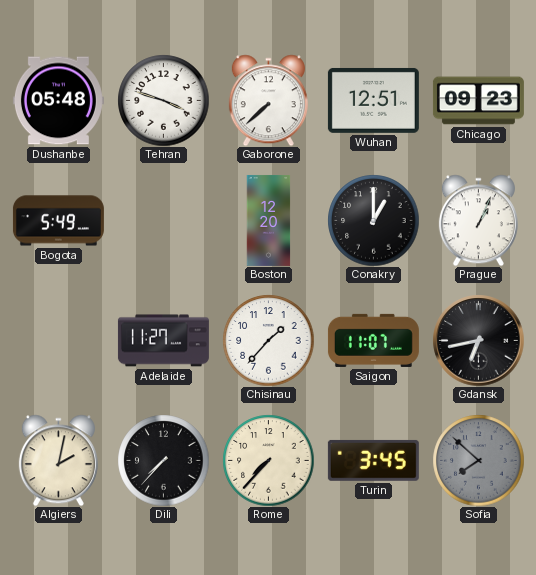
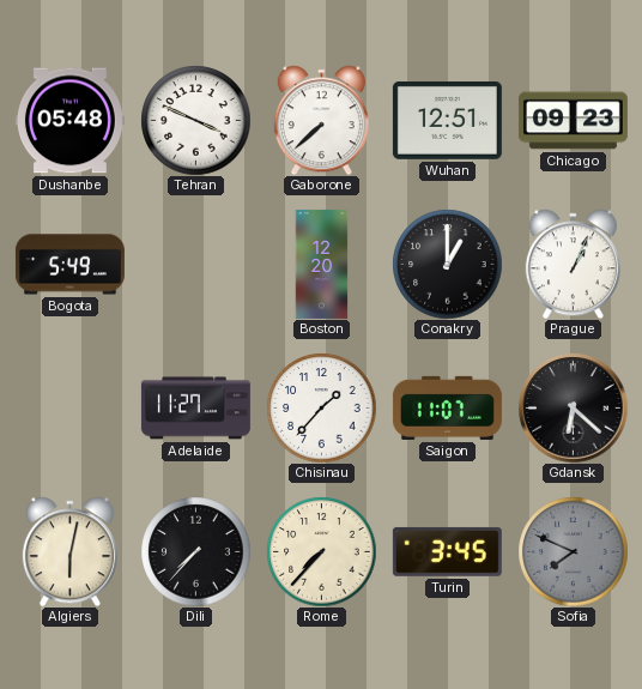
Tehran: 3:48 -> 3:49
Gdansk: 6:43 -> 6:22
Algiers: 2:02 -> 6:02
Sofia: 7:52 -> 7:49
